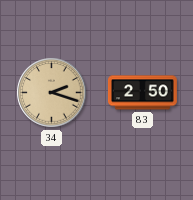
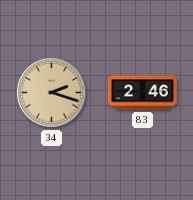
83: 2:50 -> 2:46
